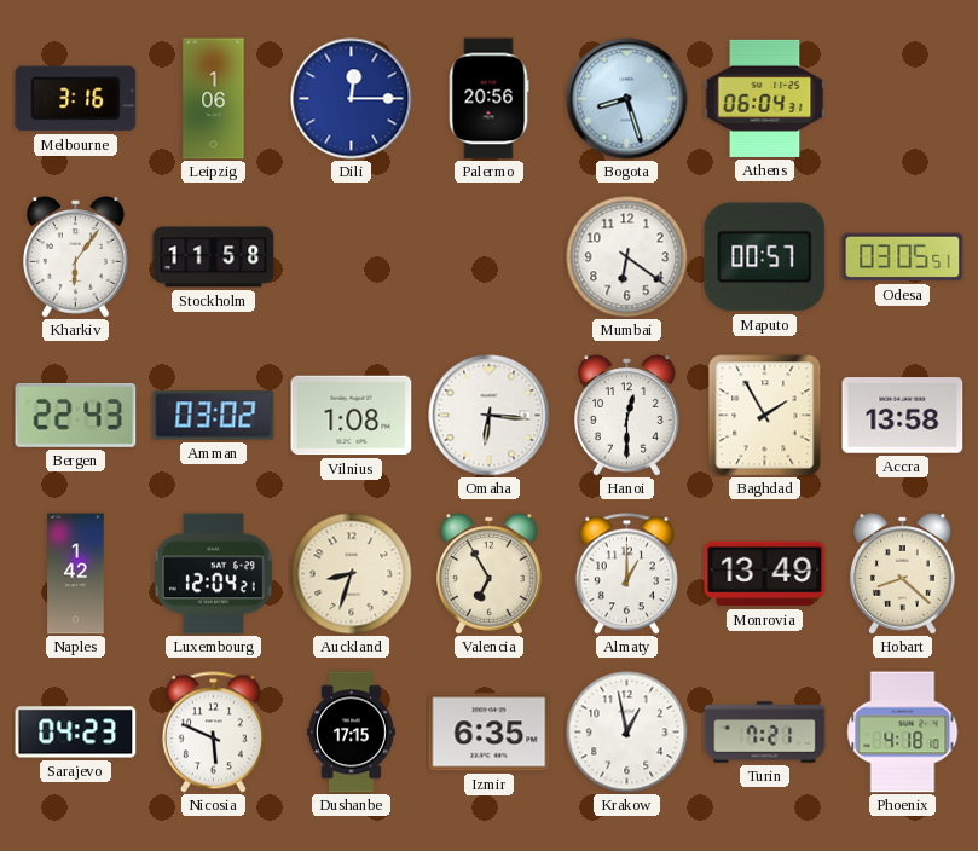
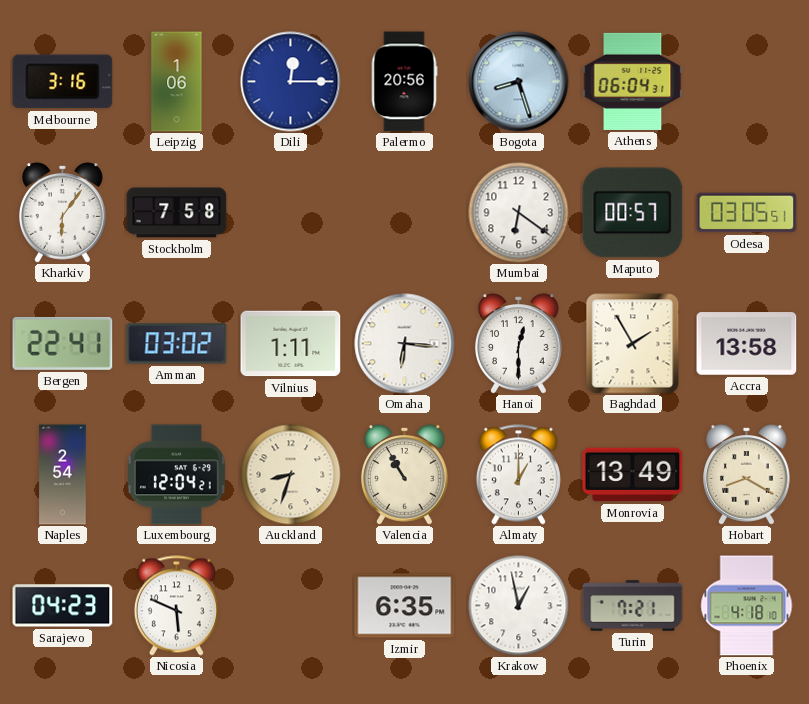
Stockholm: 11:58 -> 7:58
Bergen: 22:43 -> 22:41
Vilnius: 1:08 -> 1:11
Naples: 1:42 -> 2:54
Valencia: 6:55 -> 10:55
Hobart: 8:22 -> 8:20
Dushanbe: 17:15 -> none
